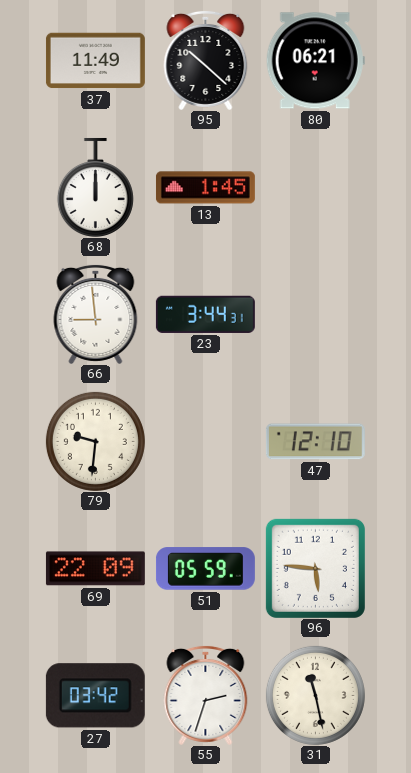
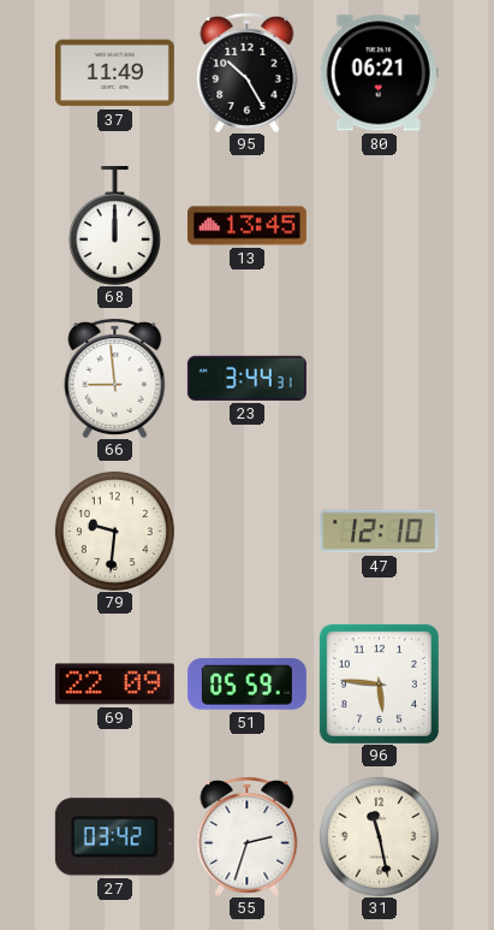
95: 10:22 -> 10:25
13: 1:45 -> 13:45
